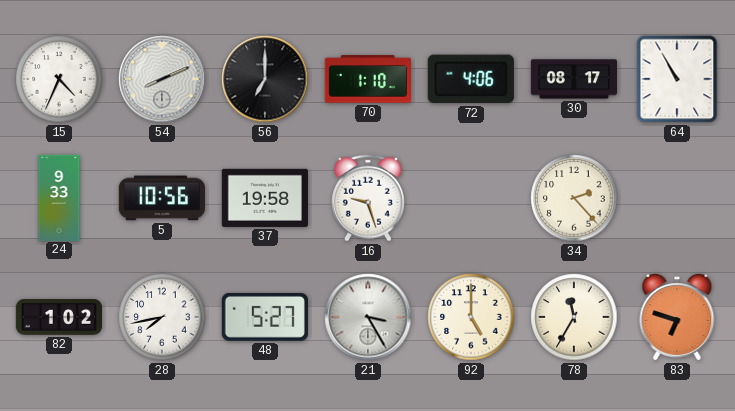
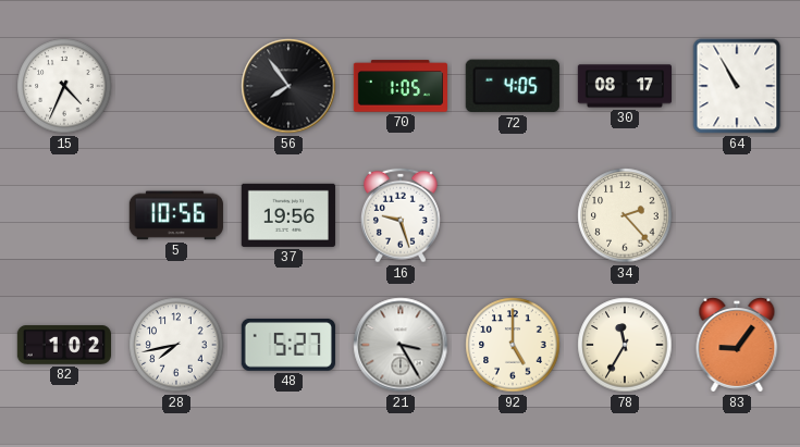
54: 8:11 -> none
56: 7:00 -> 7:54
70: 1:10 -> 1:05
72: 4:06 -> 4:05
24: 9:33 -> none
37: 19:58 -> 19:56
83: 6:48 -> 9:06
